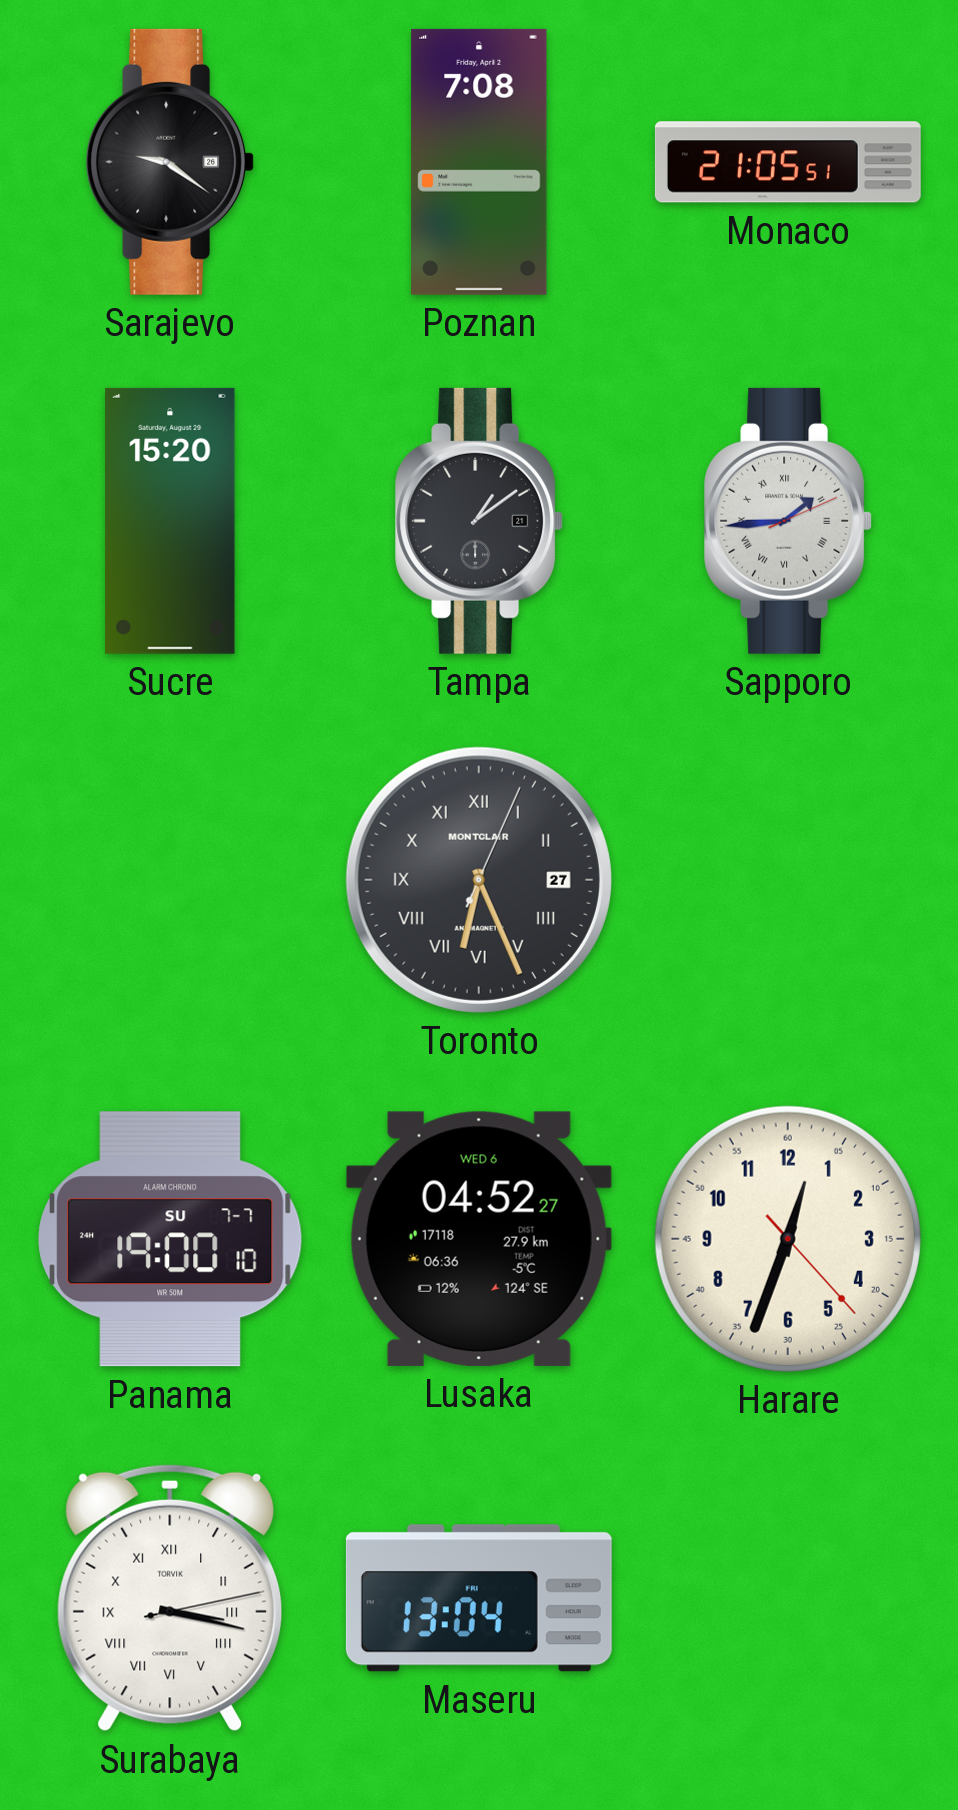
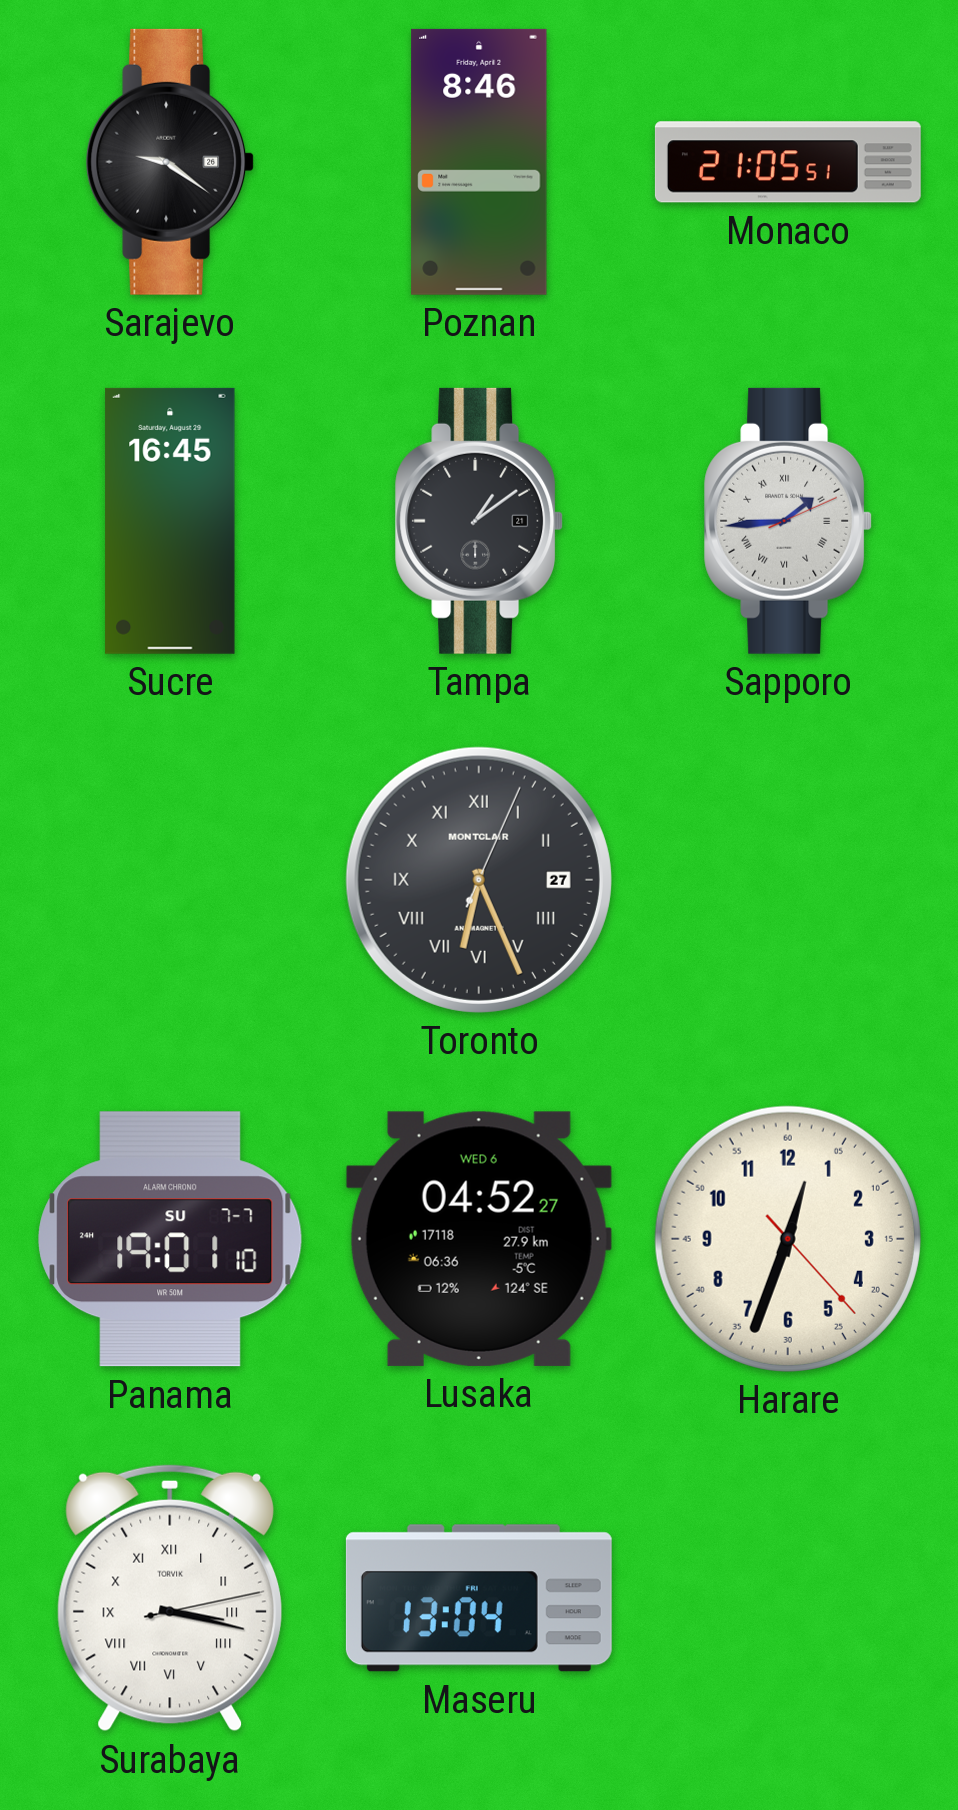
Poznan: 7:08 -> 8:46
Sucre: 15:20 -> 16:45
Panama: 19:00 -> 19:01
